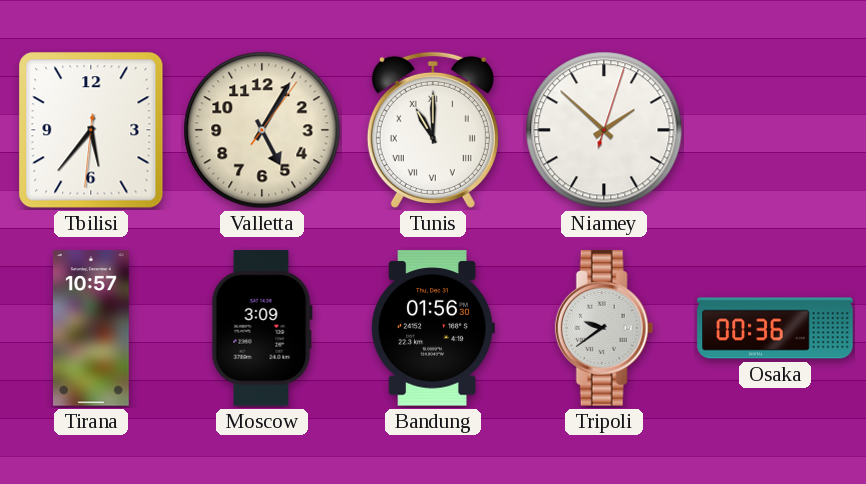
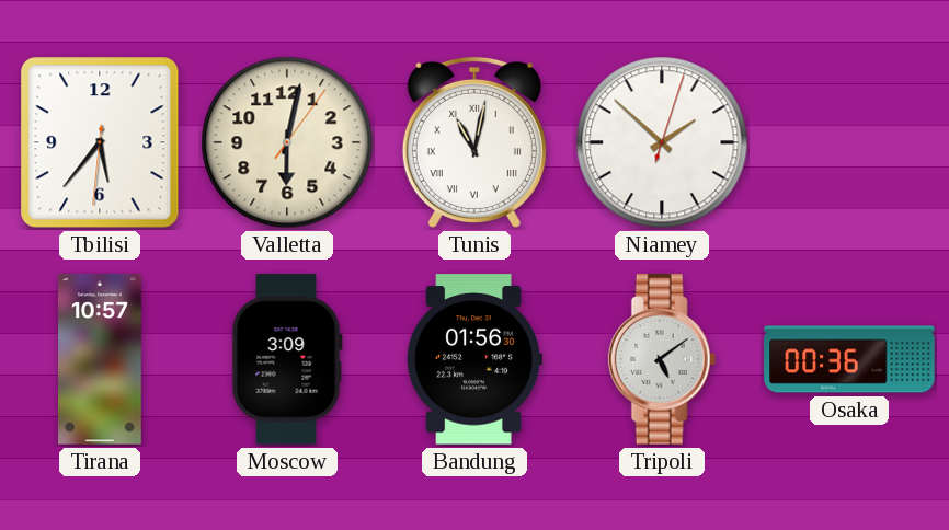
Valletta: 5:05 -> 6:02
Tunis: 11:00 -> 11:02
Tripoli: 9:39 -> 5:09
